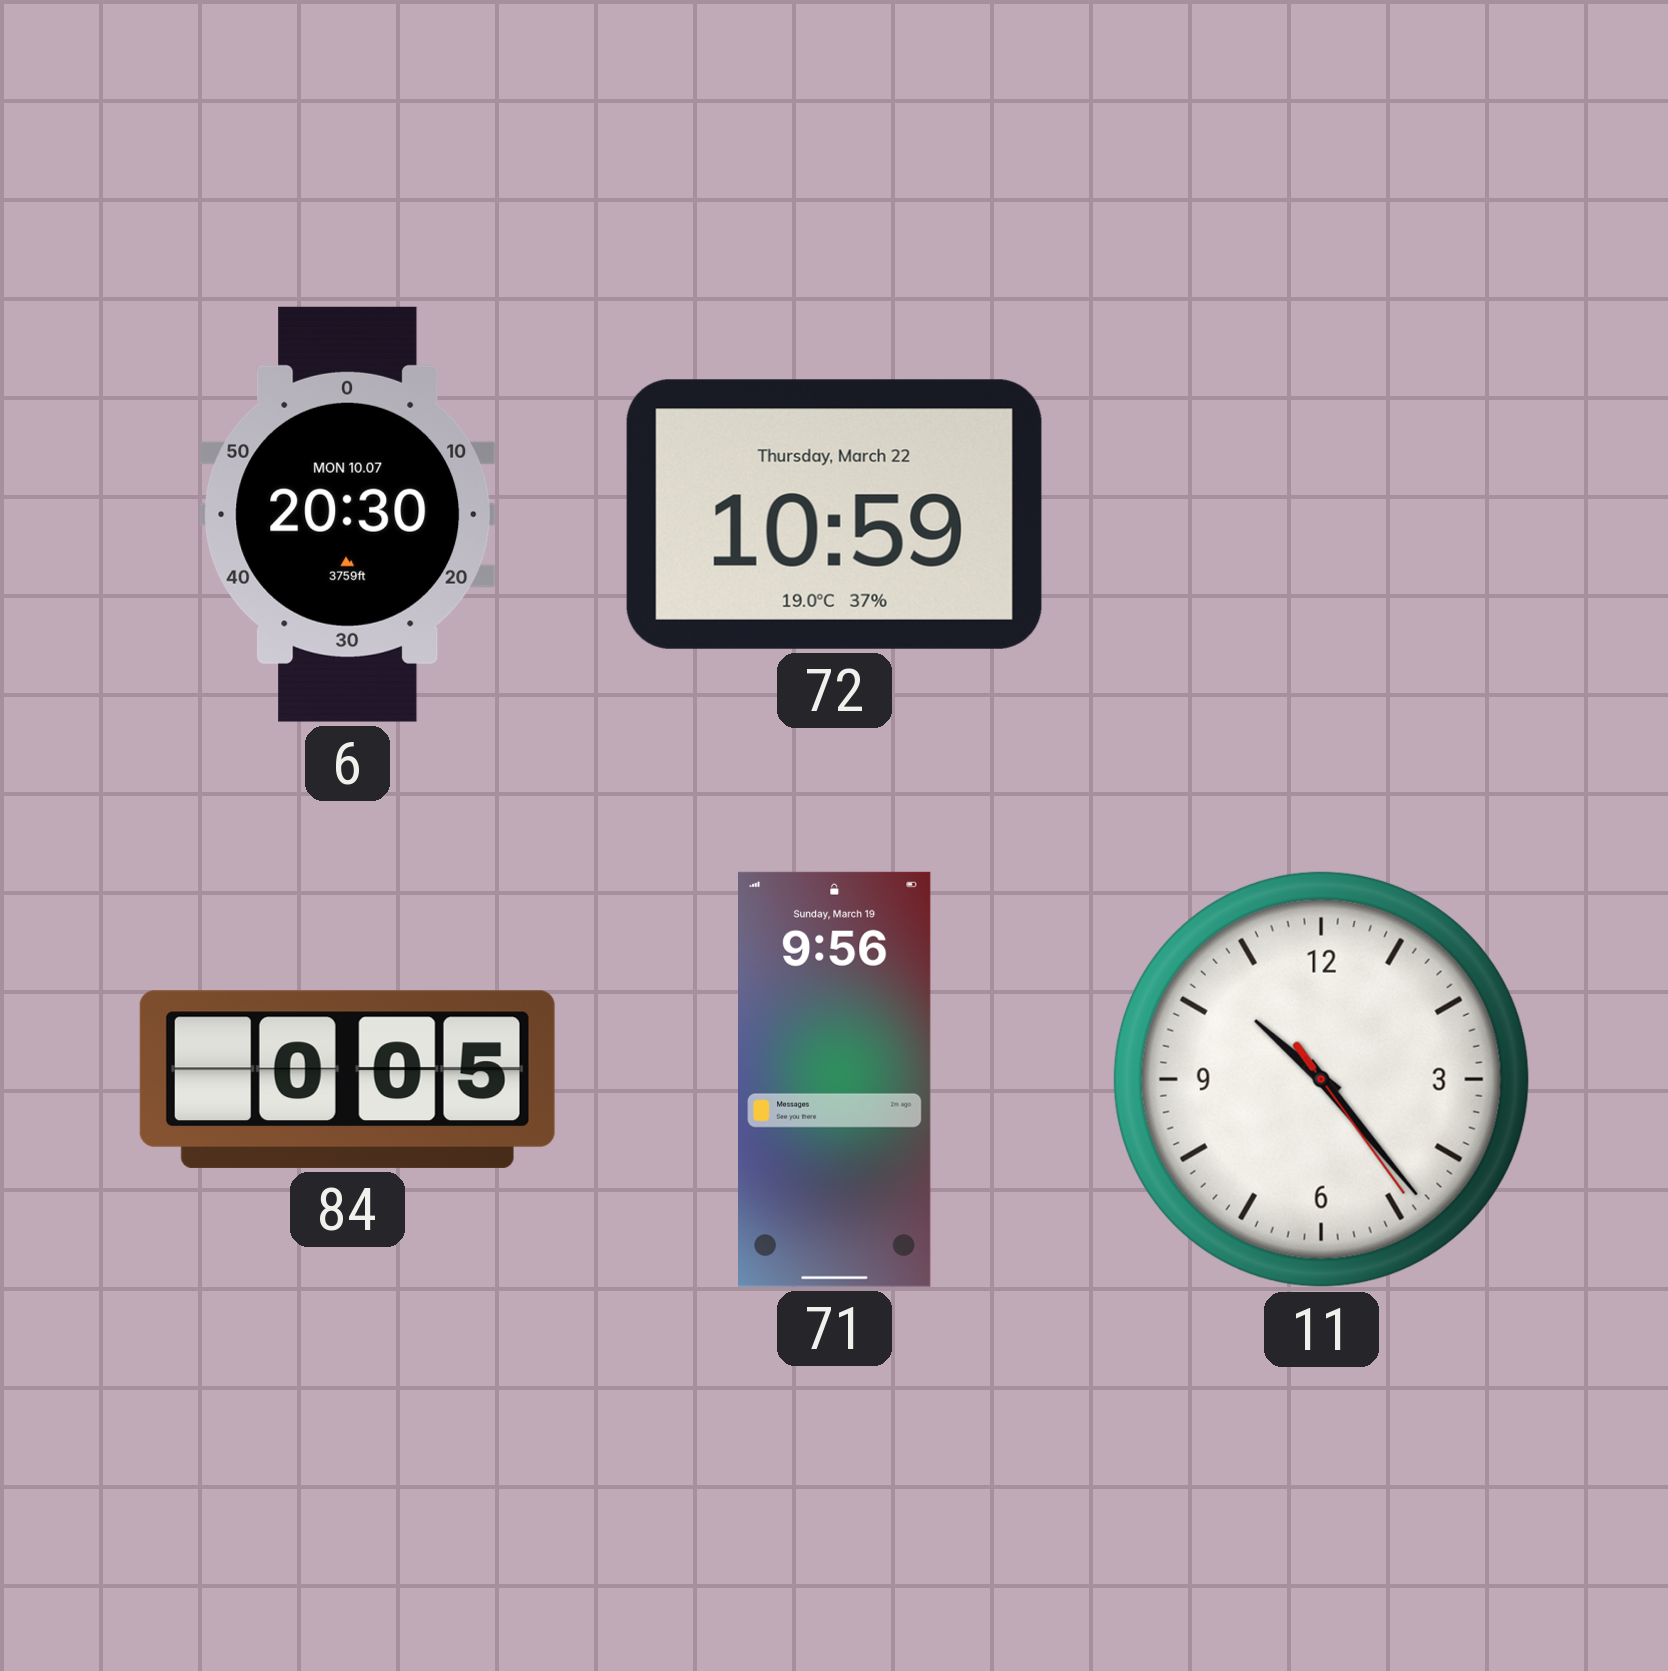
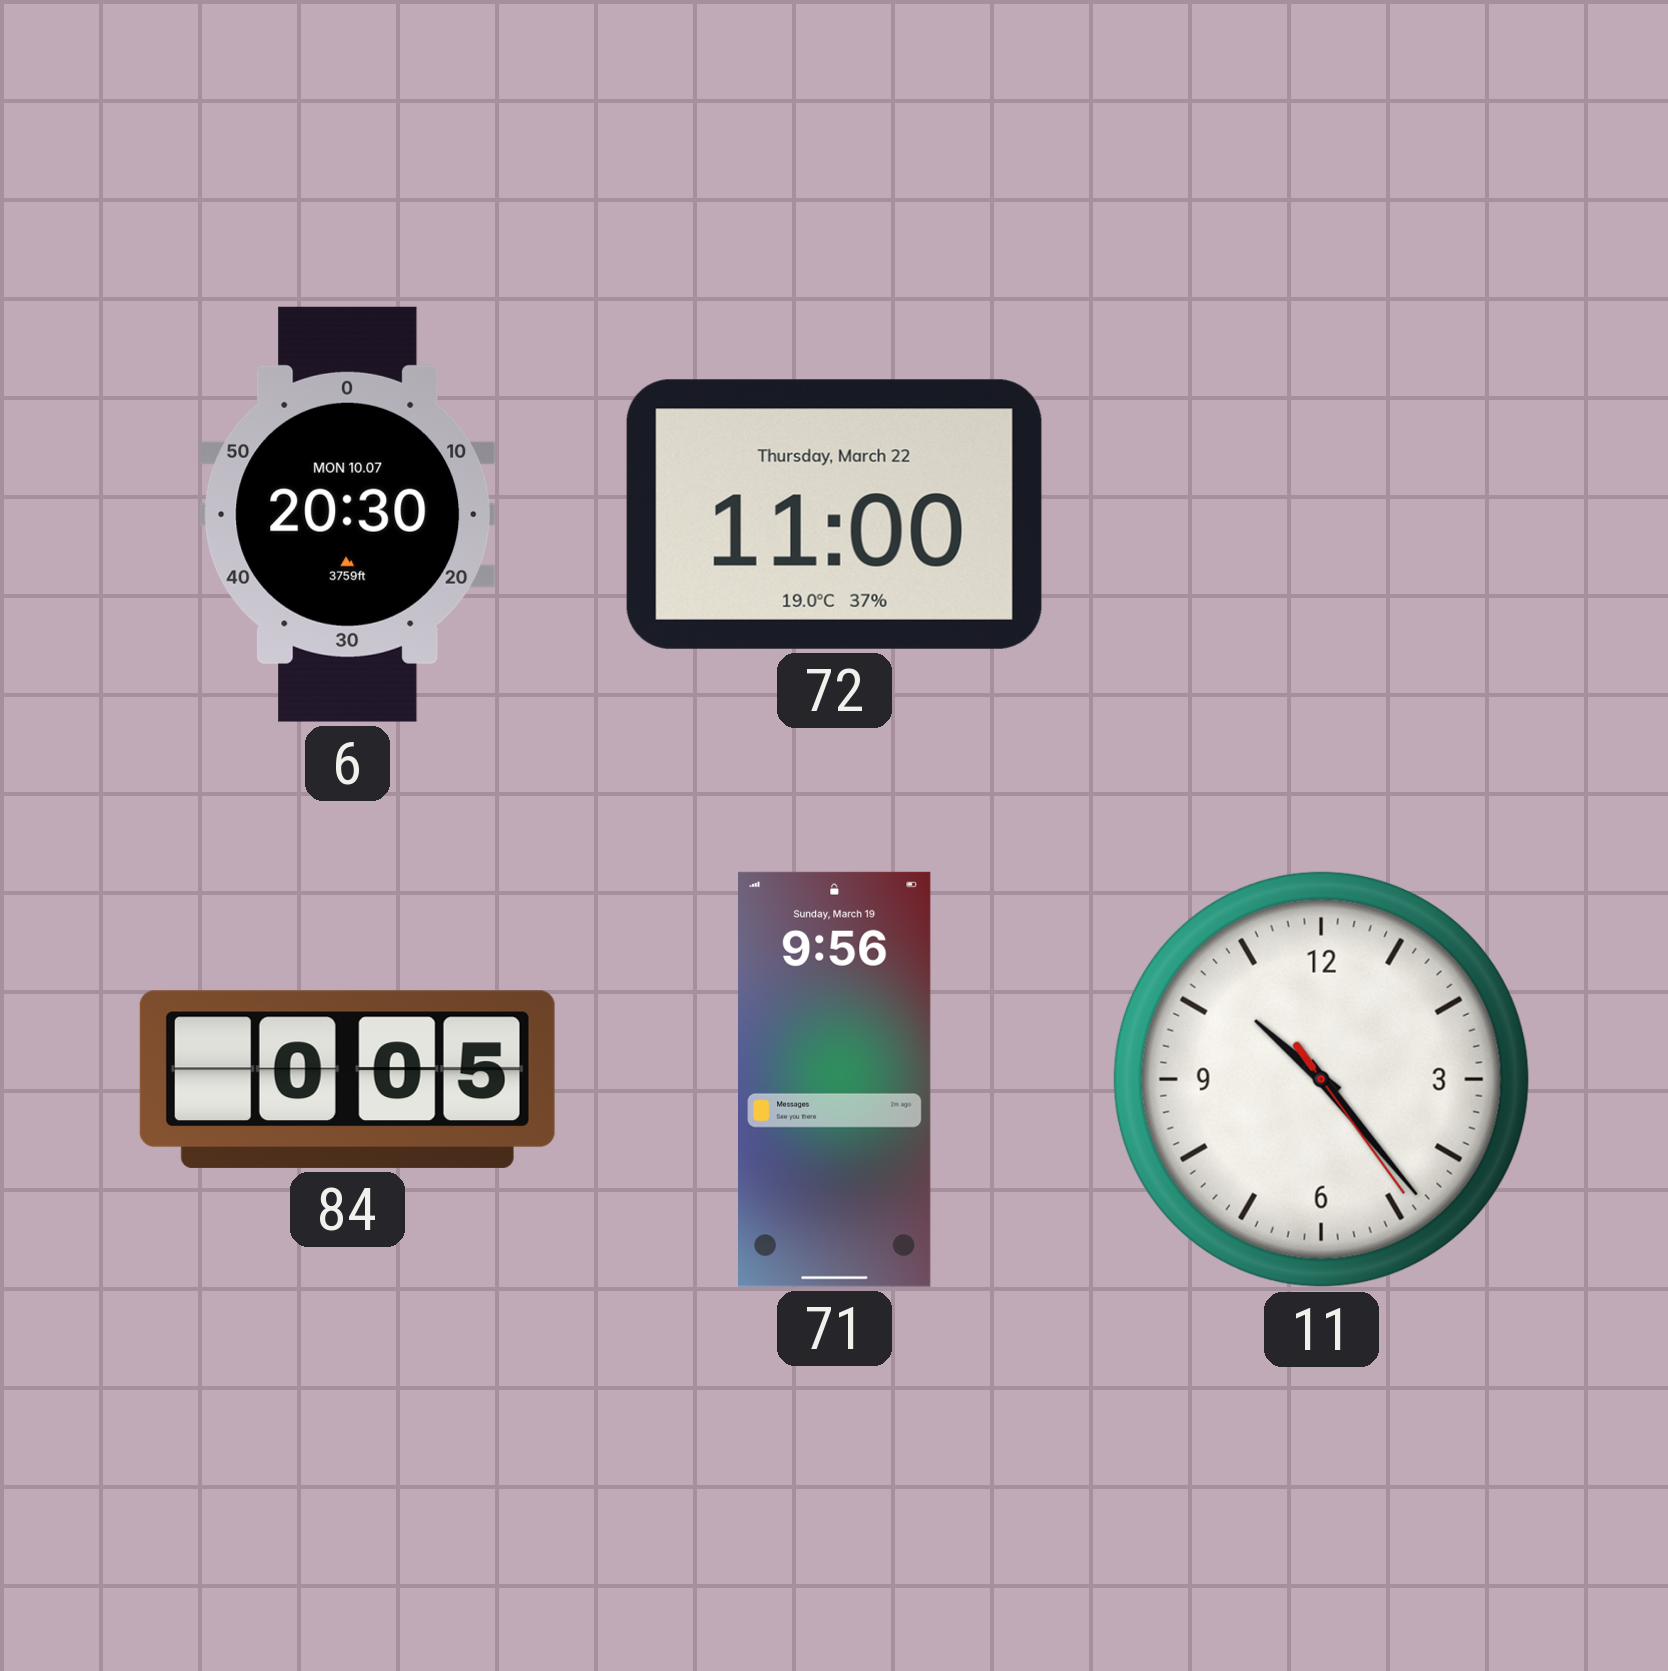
72: 10:59 -> 11:00
